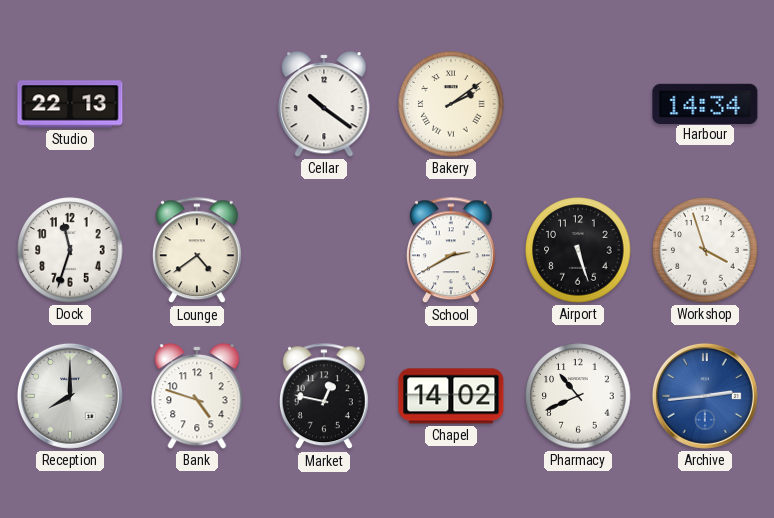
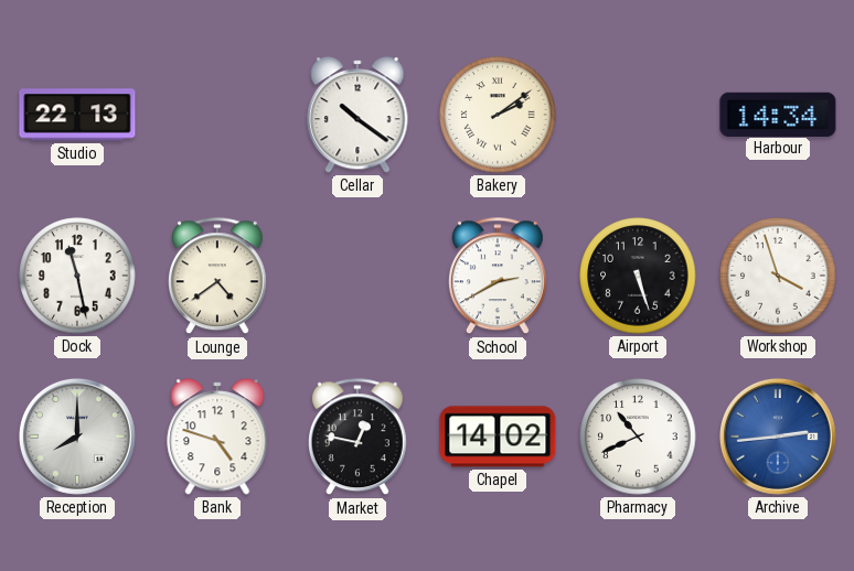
Dock: 11:33 -> 11:28
